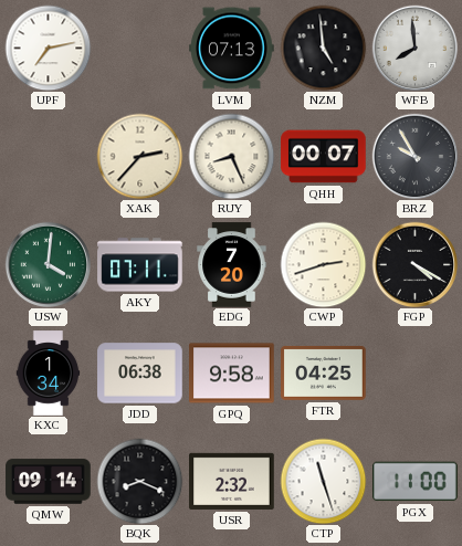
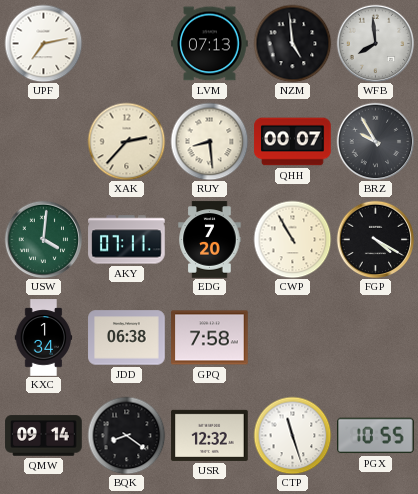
RUY: 8:26 -> 8:29
CWP: 2:42 -> 10:55
GPQ: 9:58 -> 7:58
FTR: 04:25 -> none
BQK: 8:19 -> 8:21
USR: 2:32 -> 12:32
PGX: 11:00 -> 10:55
